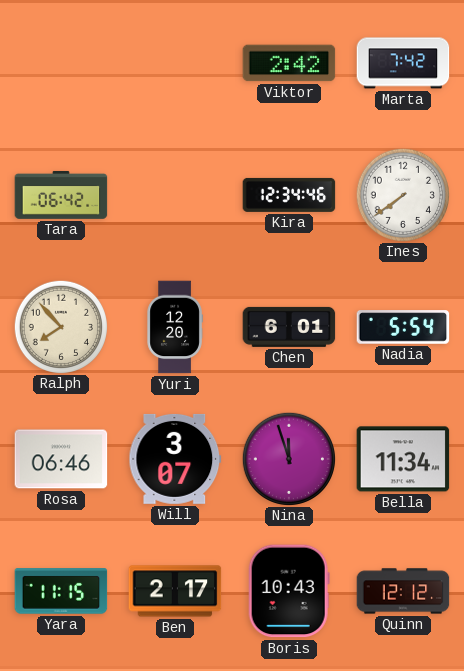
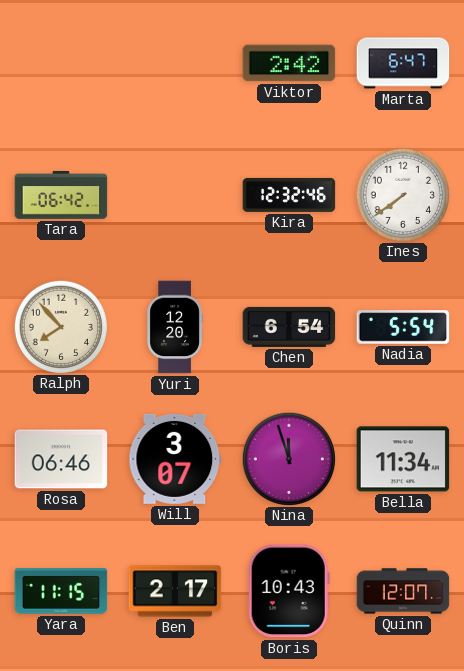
Marta: 7:42 -> 6:47
Kira: 12:34 -> 12:32
Chen: 6:01 -> 6:54
Quinn: 12:12 -> 12:07
